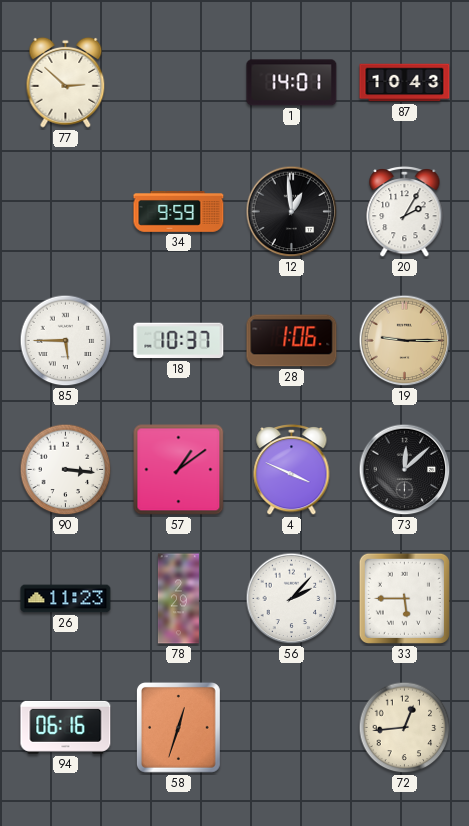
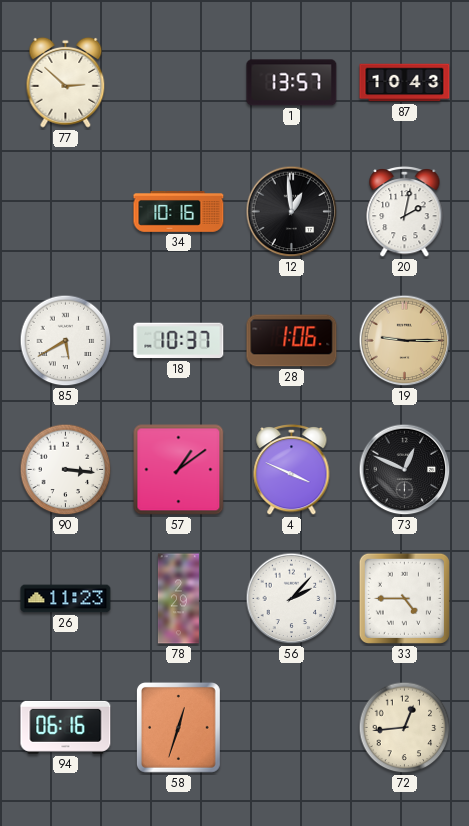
1: 14:01 -> 13:57
34: 9:59 -> 10:16
20: 2:05 -> 2:02
85: 5:45 -> 5:40
73: 12:08 -> 12:49
33: 5:45 -> 4:45
